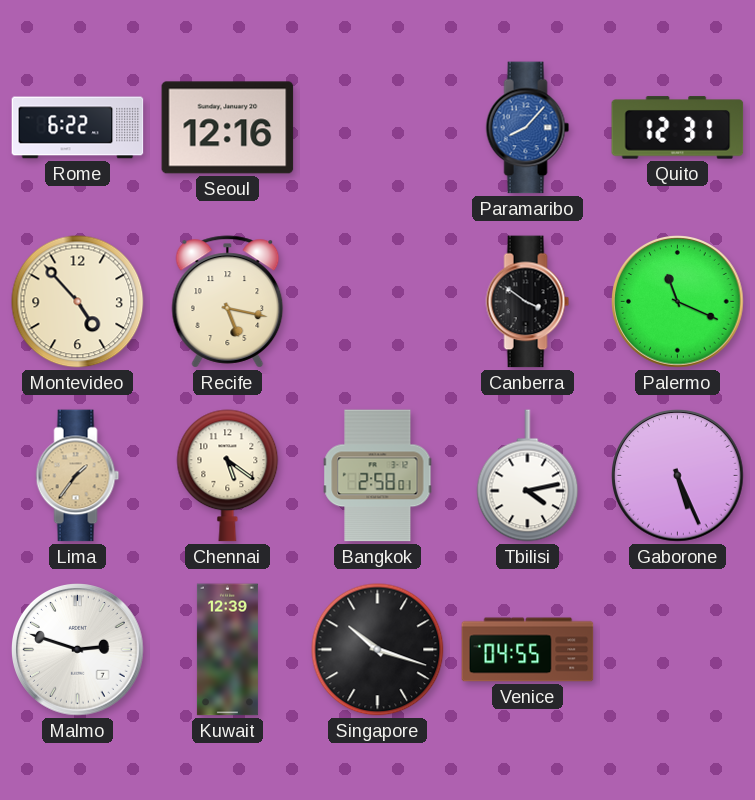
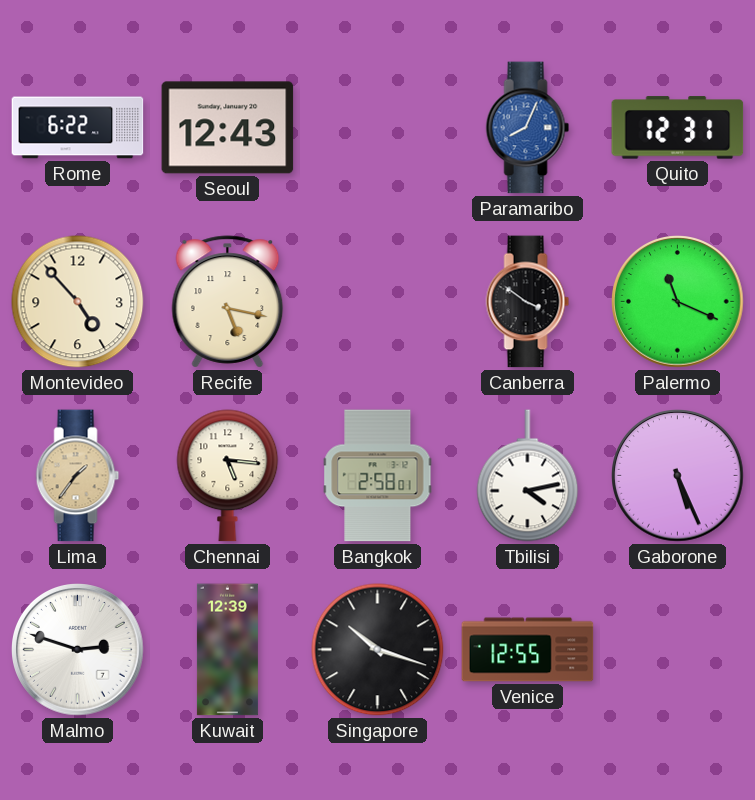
Seoul: 12:16 -> 12:43
Paramaribo: 8:07 -> 8:04
Chennai: 5:21 -> 5:16
Venice: 04:55 -> 12:55
